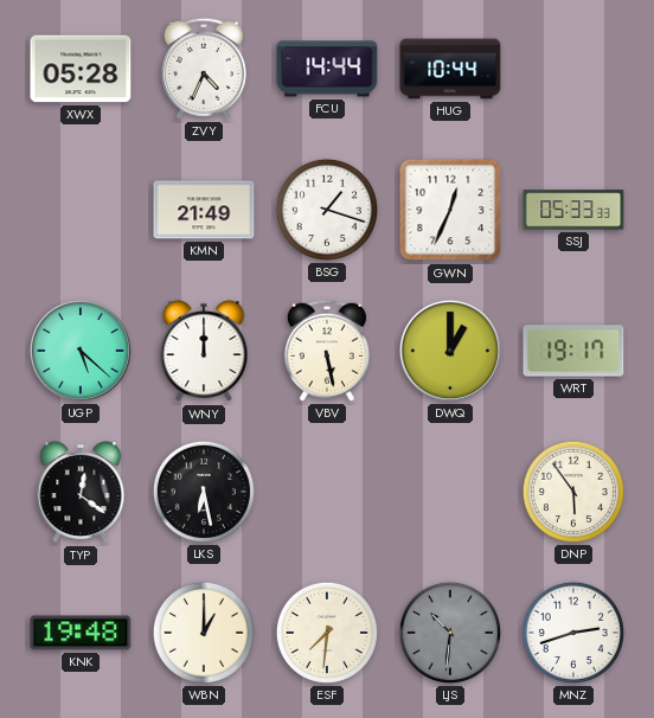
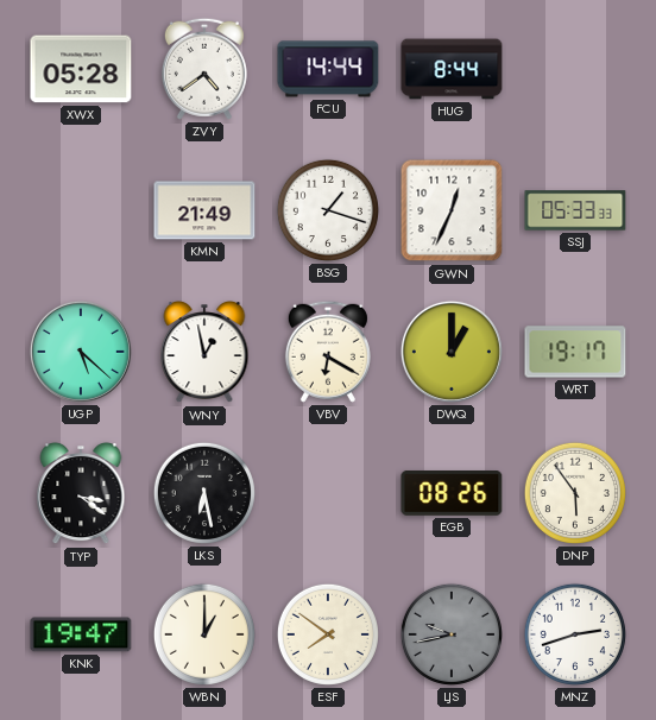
ZVY: 4:34 -> 4:39
HUG: 10:44 -> 8:44
WNY: 12:00 -> 12:58
VBV: 5:28 -> 6:20
TYP: 12:21 -> 3:21
EGB: none -> 08:26
KNK: 19:48 -> 19:47
ESF: 7:31 -> 7:51
LJS: 10:31 -> 9:43
